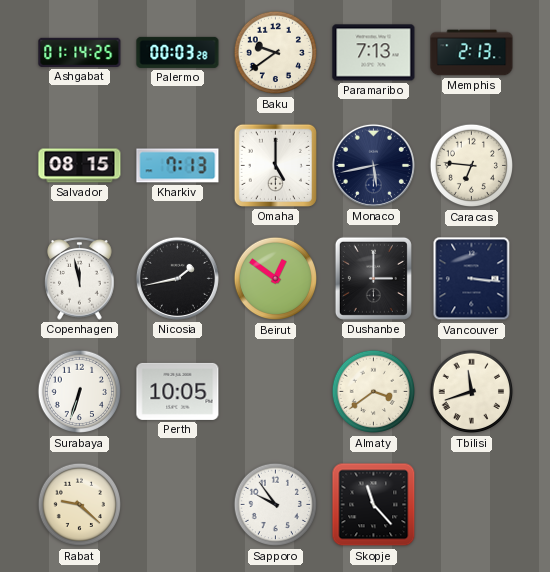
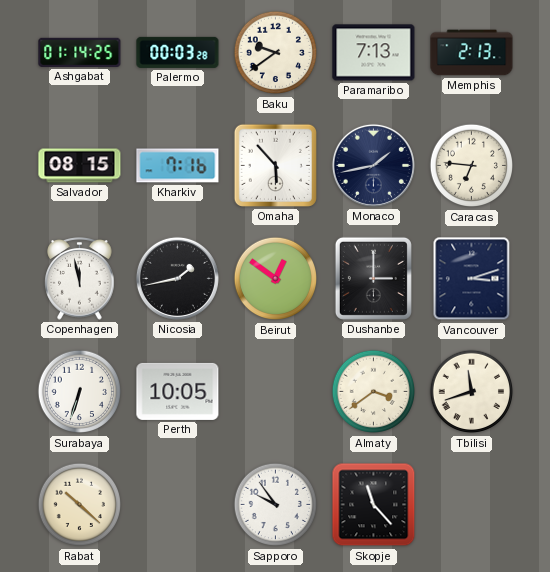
Kharkiv: 7:13 -> 7:16
Omaha: 5:00 -> 5:53
Monaco: 5:43 -> 1:43
Vancouver: 3:16 -> 3:12
Rabat: 9:22 -> 10:22
